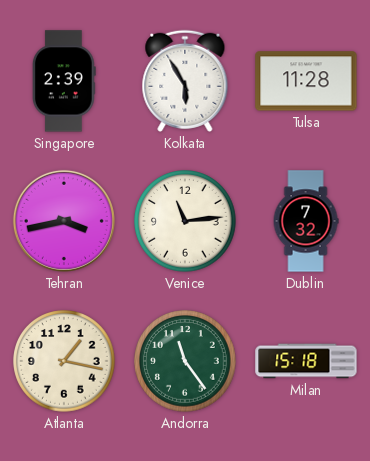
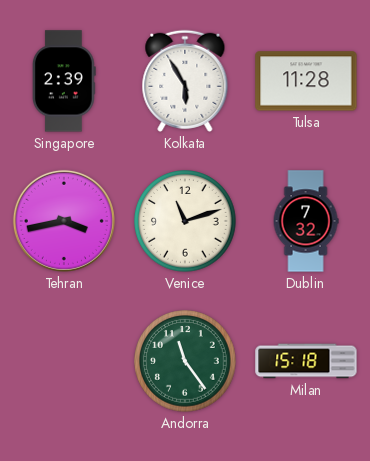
Venice: 11:14 -> 11:12
Atlanta: 1:17 -> none
